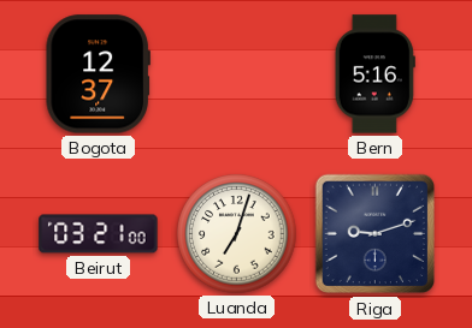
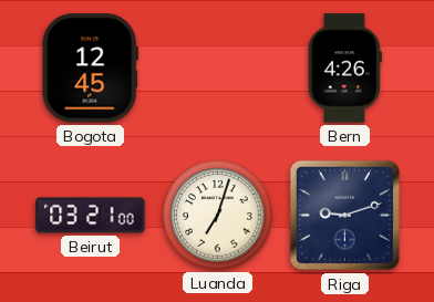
Bogota: 12:37 -> 12:45
Bern: 5:16 -> 4:26
